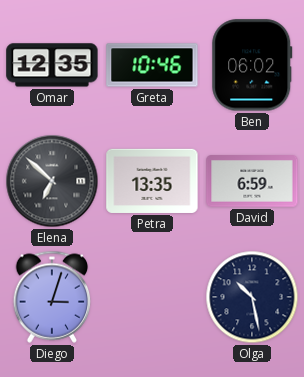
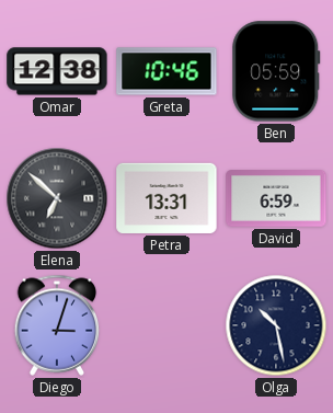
Omar: 12:35 -> 12:38
Ben: 06:02 -> 05:59
Petra: 13:35 -> 13:31
